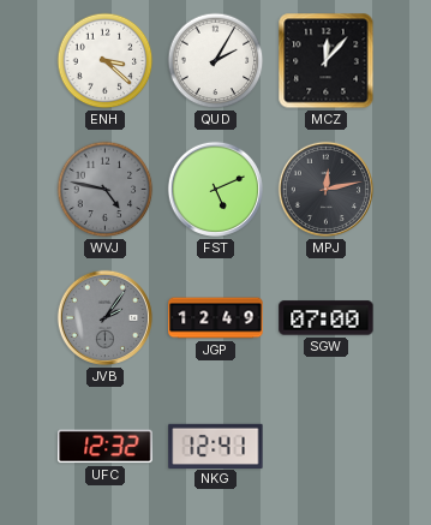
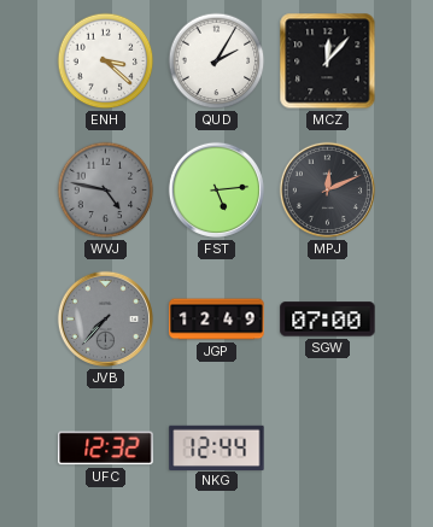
FST: 5:11 -> 5:14
MPJ: 12:13 -> 12:11
JVB: 2:06 -> 7:37
NKG: 12:41 -> 12:44
